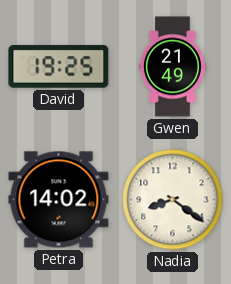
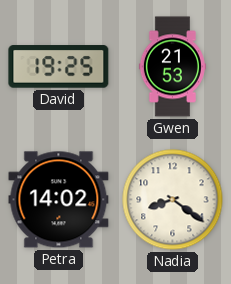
Gwen: 21:49 -> 21:53
